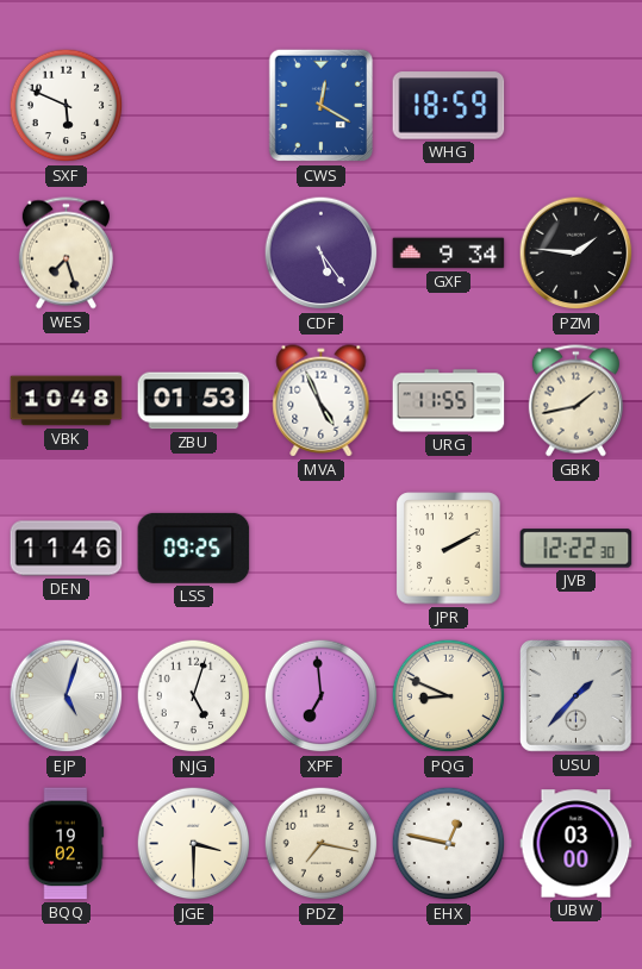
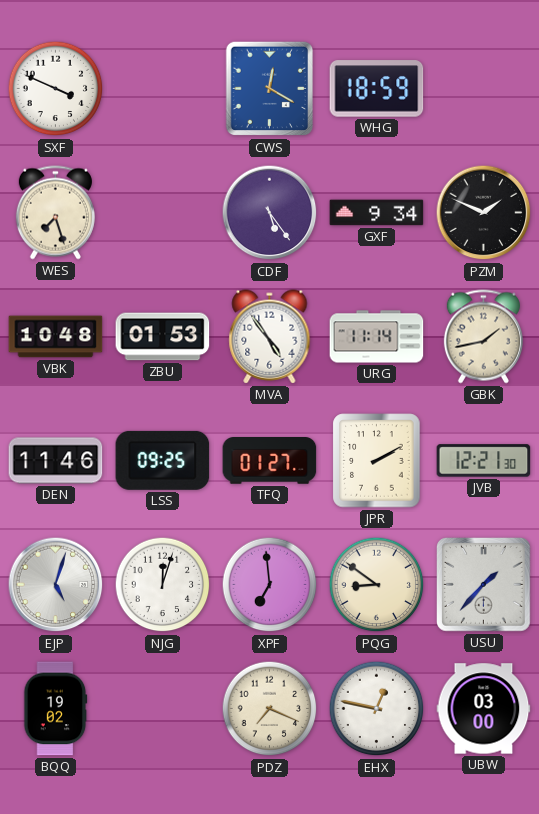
SXF: 5:49 -> 3:49
PZM: 1:46 -> 1:49
MVA: 4:56 -> 4:54
URG: 11:55 -> 11:14
TFQ: none -> 01:27
JVB: 12:22 -> 12:21
NJG: 5:03 -> 12:03
PQG: 8:49 -> 8:51
JGE: 3:30 -> none
PDZ: 7:17 -> 7:19
